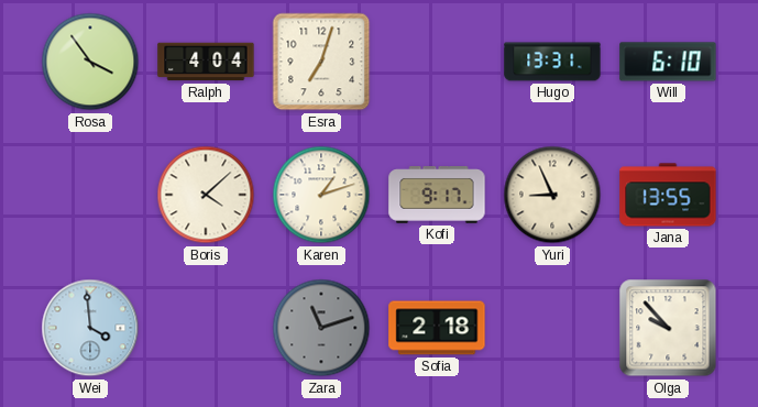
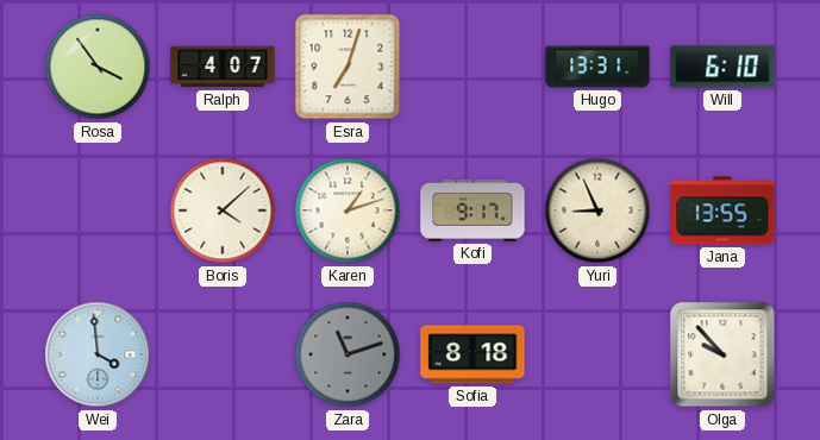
Ralph: 4:04 -> 4:07
Sofia: 2:18 -> 8:18
